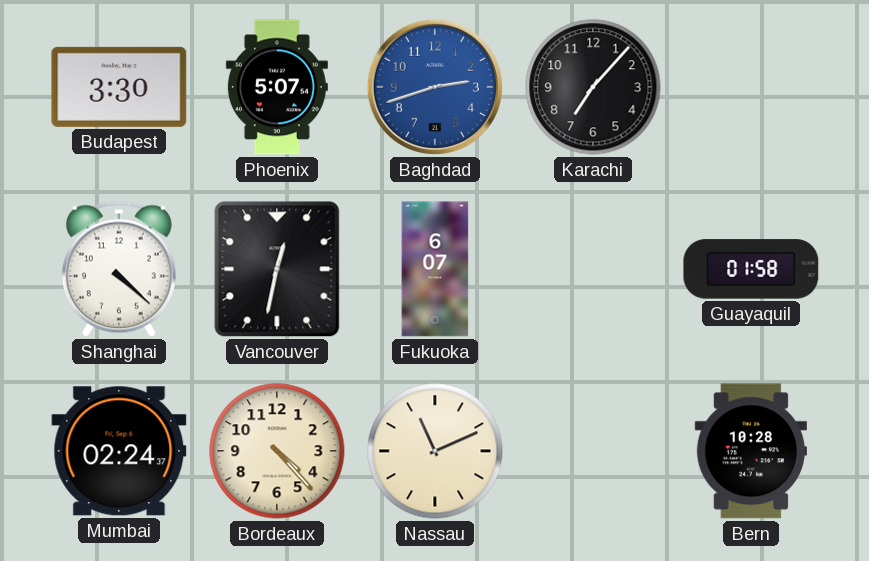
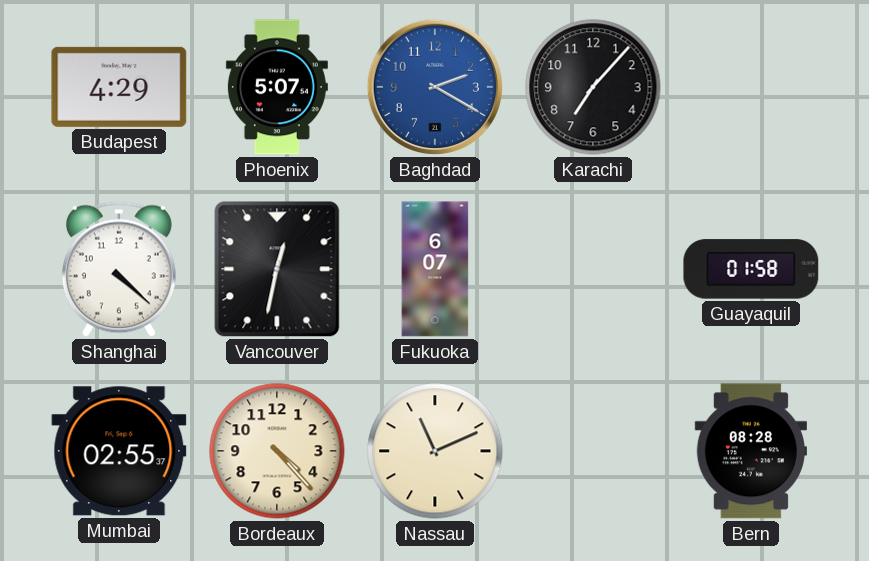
Budapest: 3:30 -> 4:29
Baghdad: 2:42 -> 2:20
Mumbai: 02:24 -> 02:55
Bern: 10:28 -> 08:28
